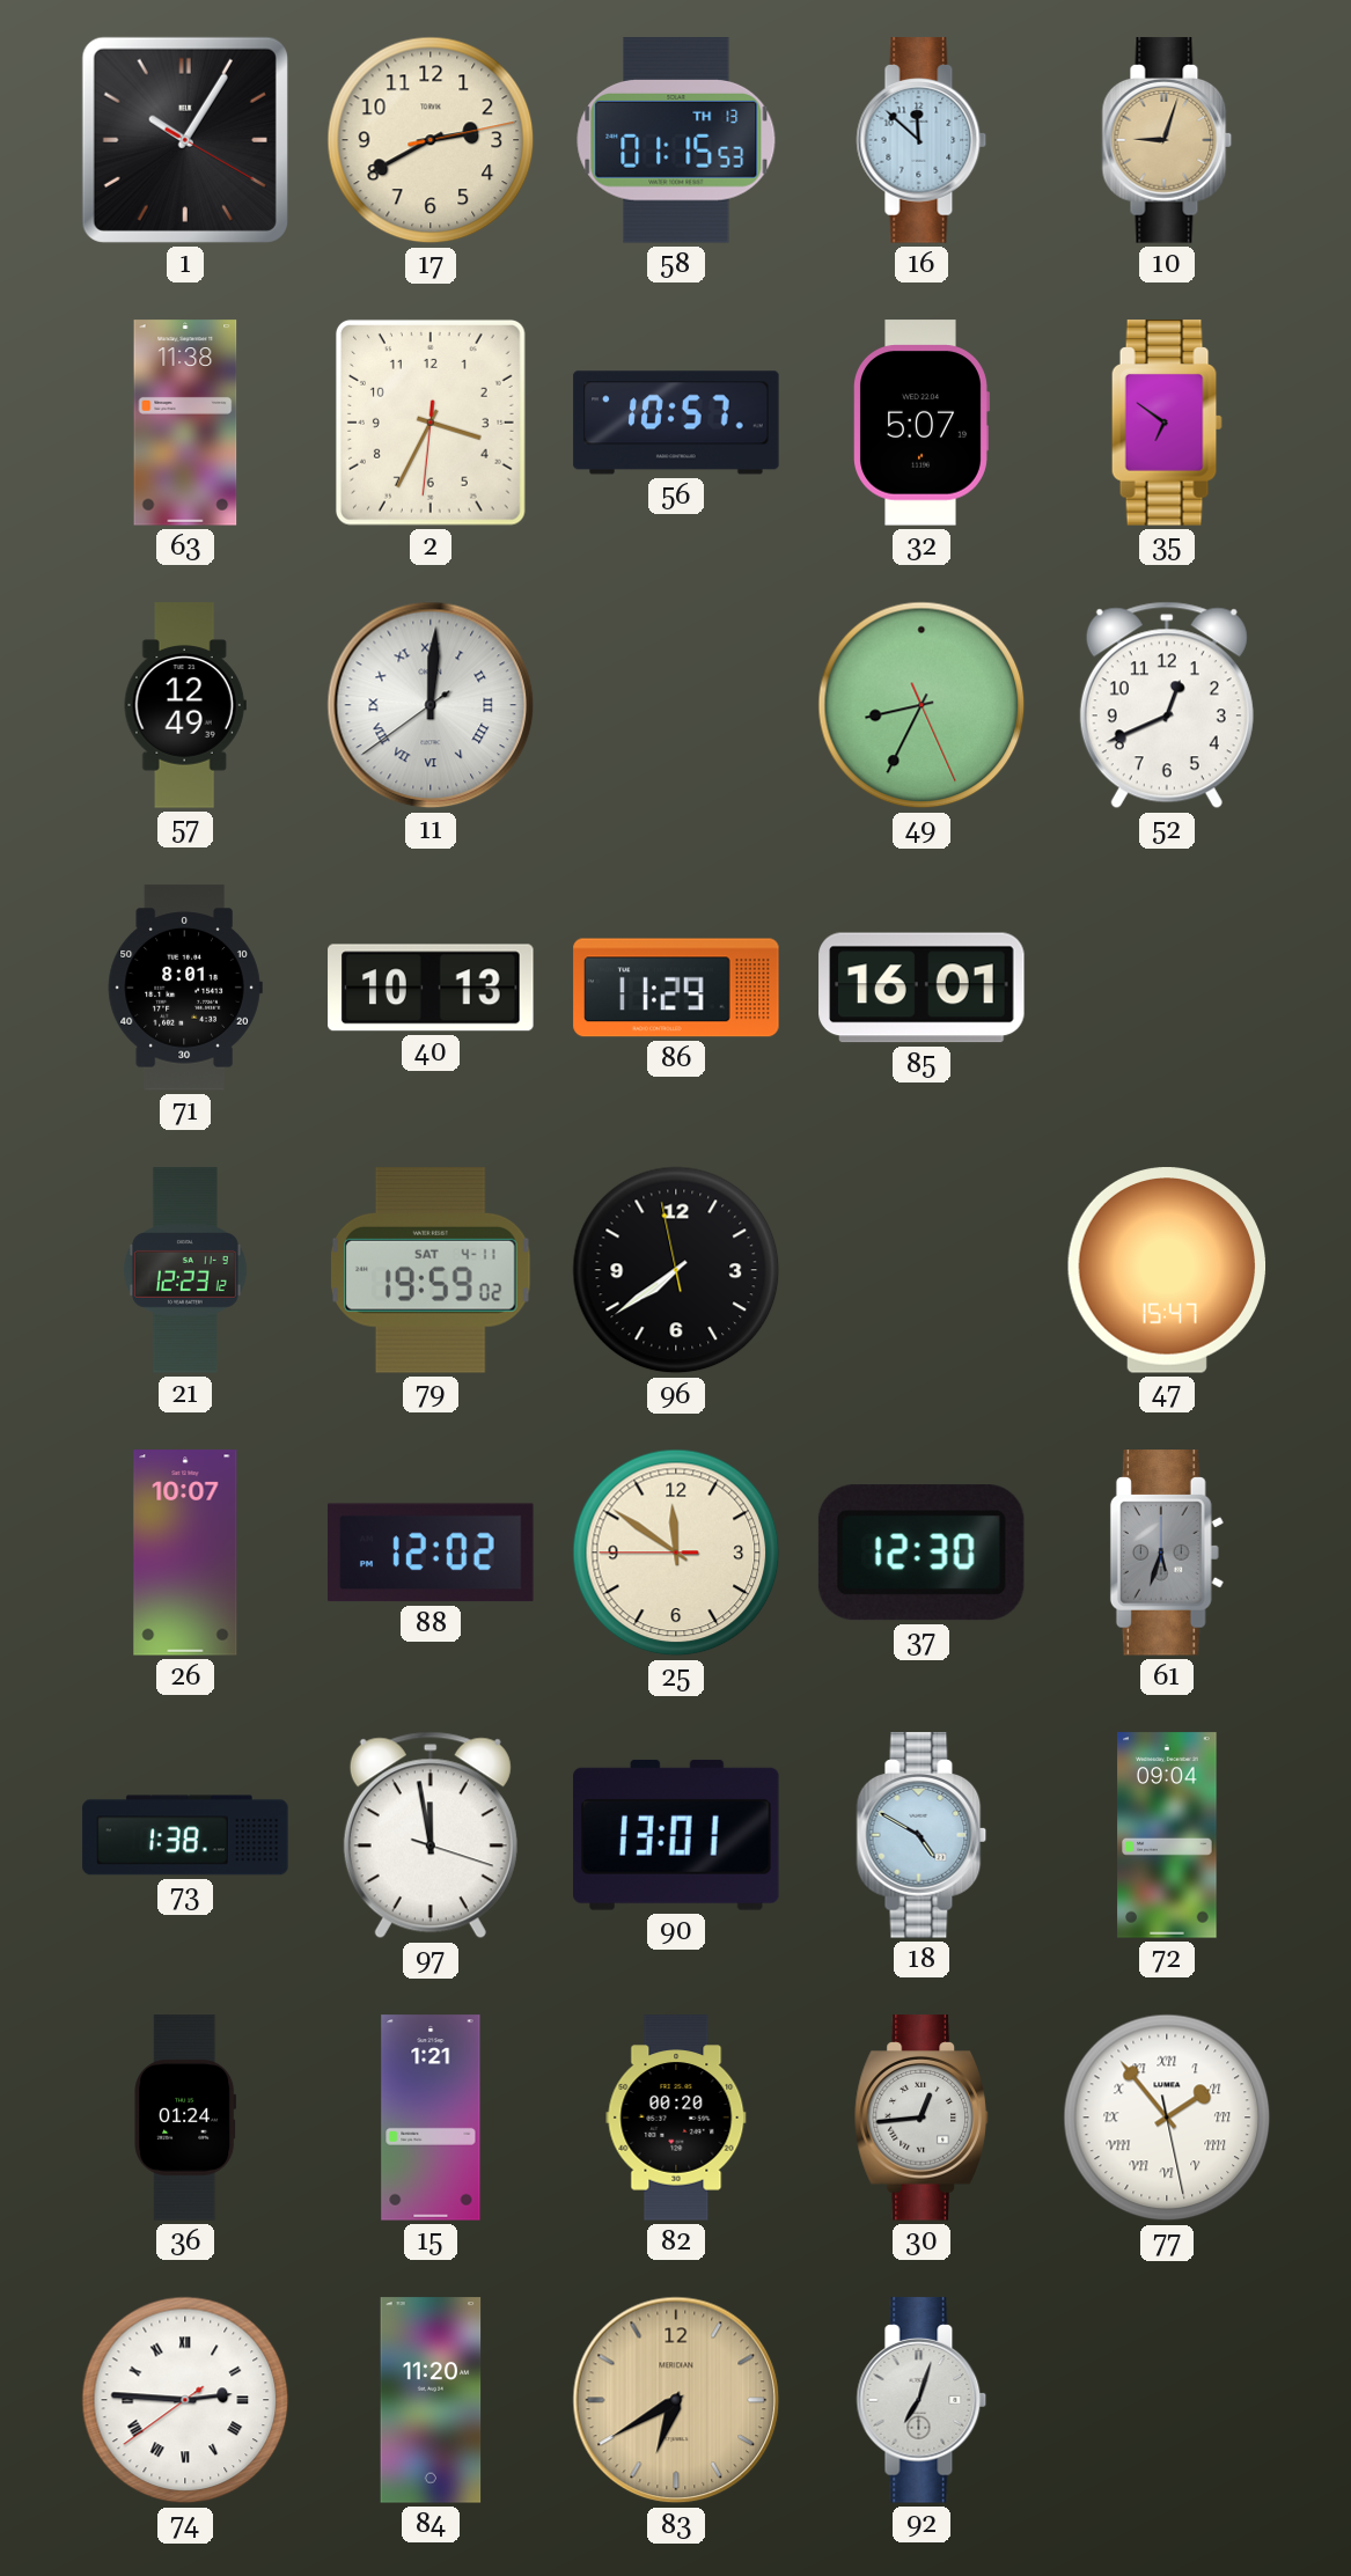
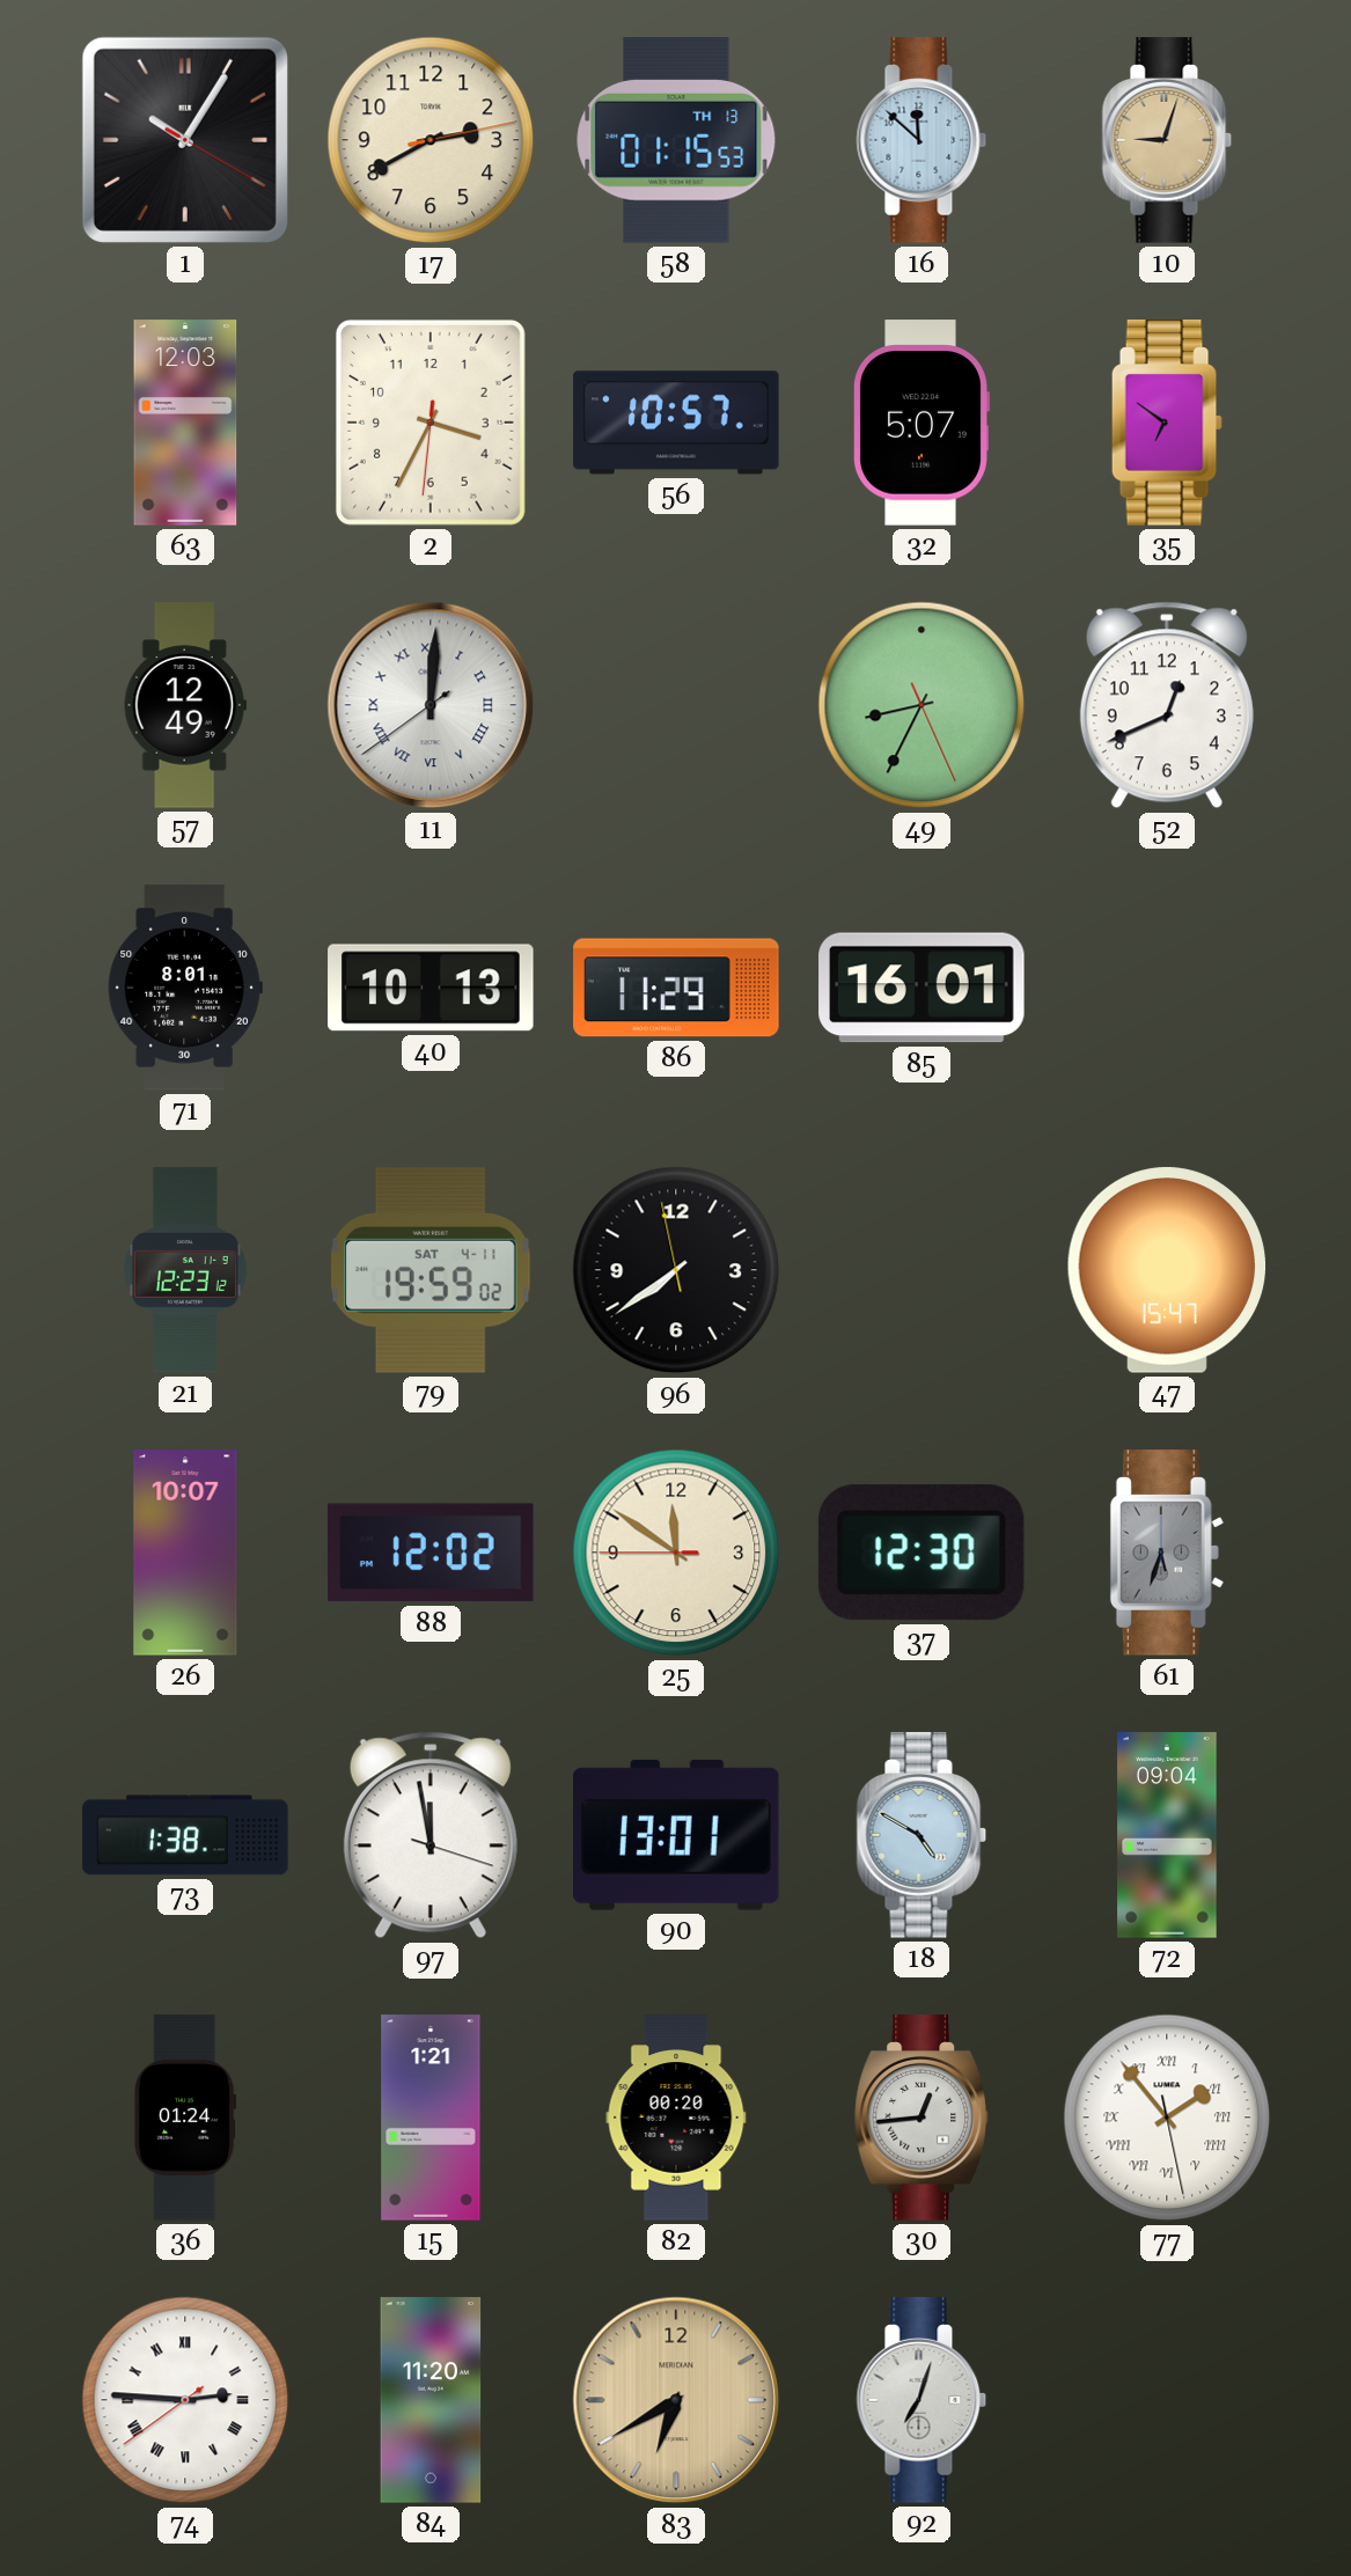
63: 11:38 -> 12:03
